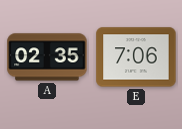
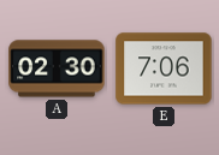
A: 02:35 -> 02:30
